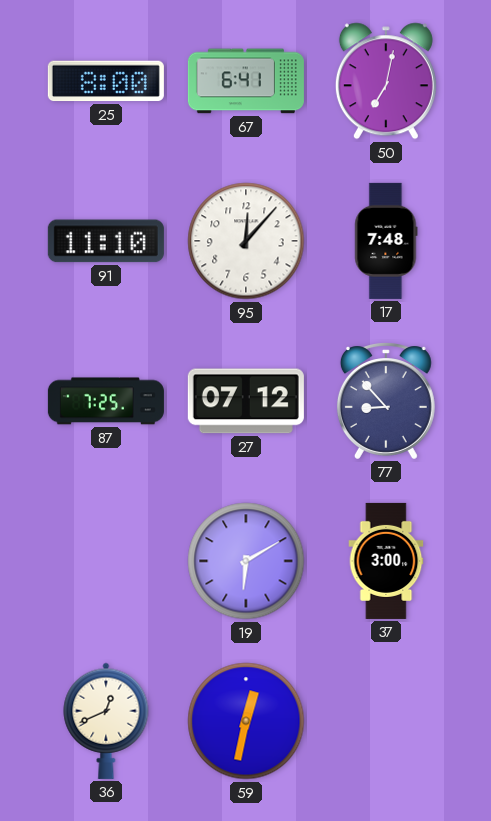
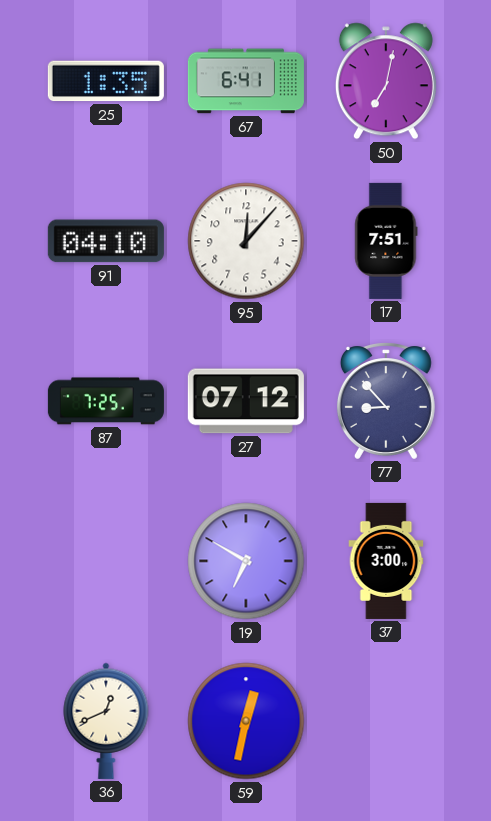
25: 8:00 -> 1:35
91: 11:10 -> 04:10
17: 7:48 -> 7:51
19: 6:10 -> 6:50
